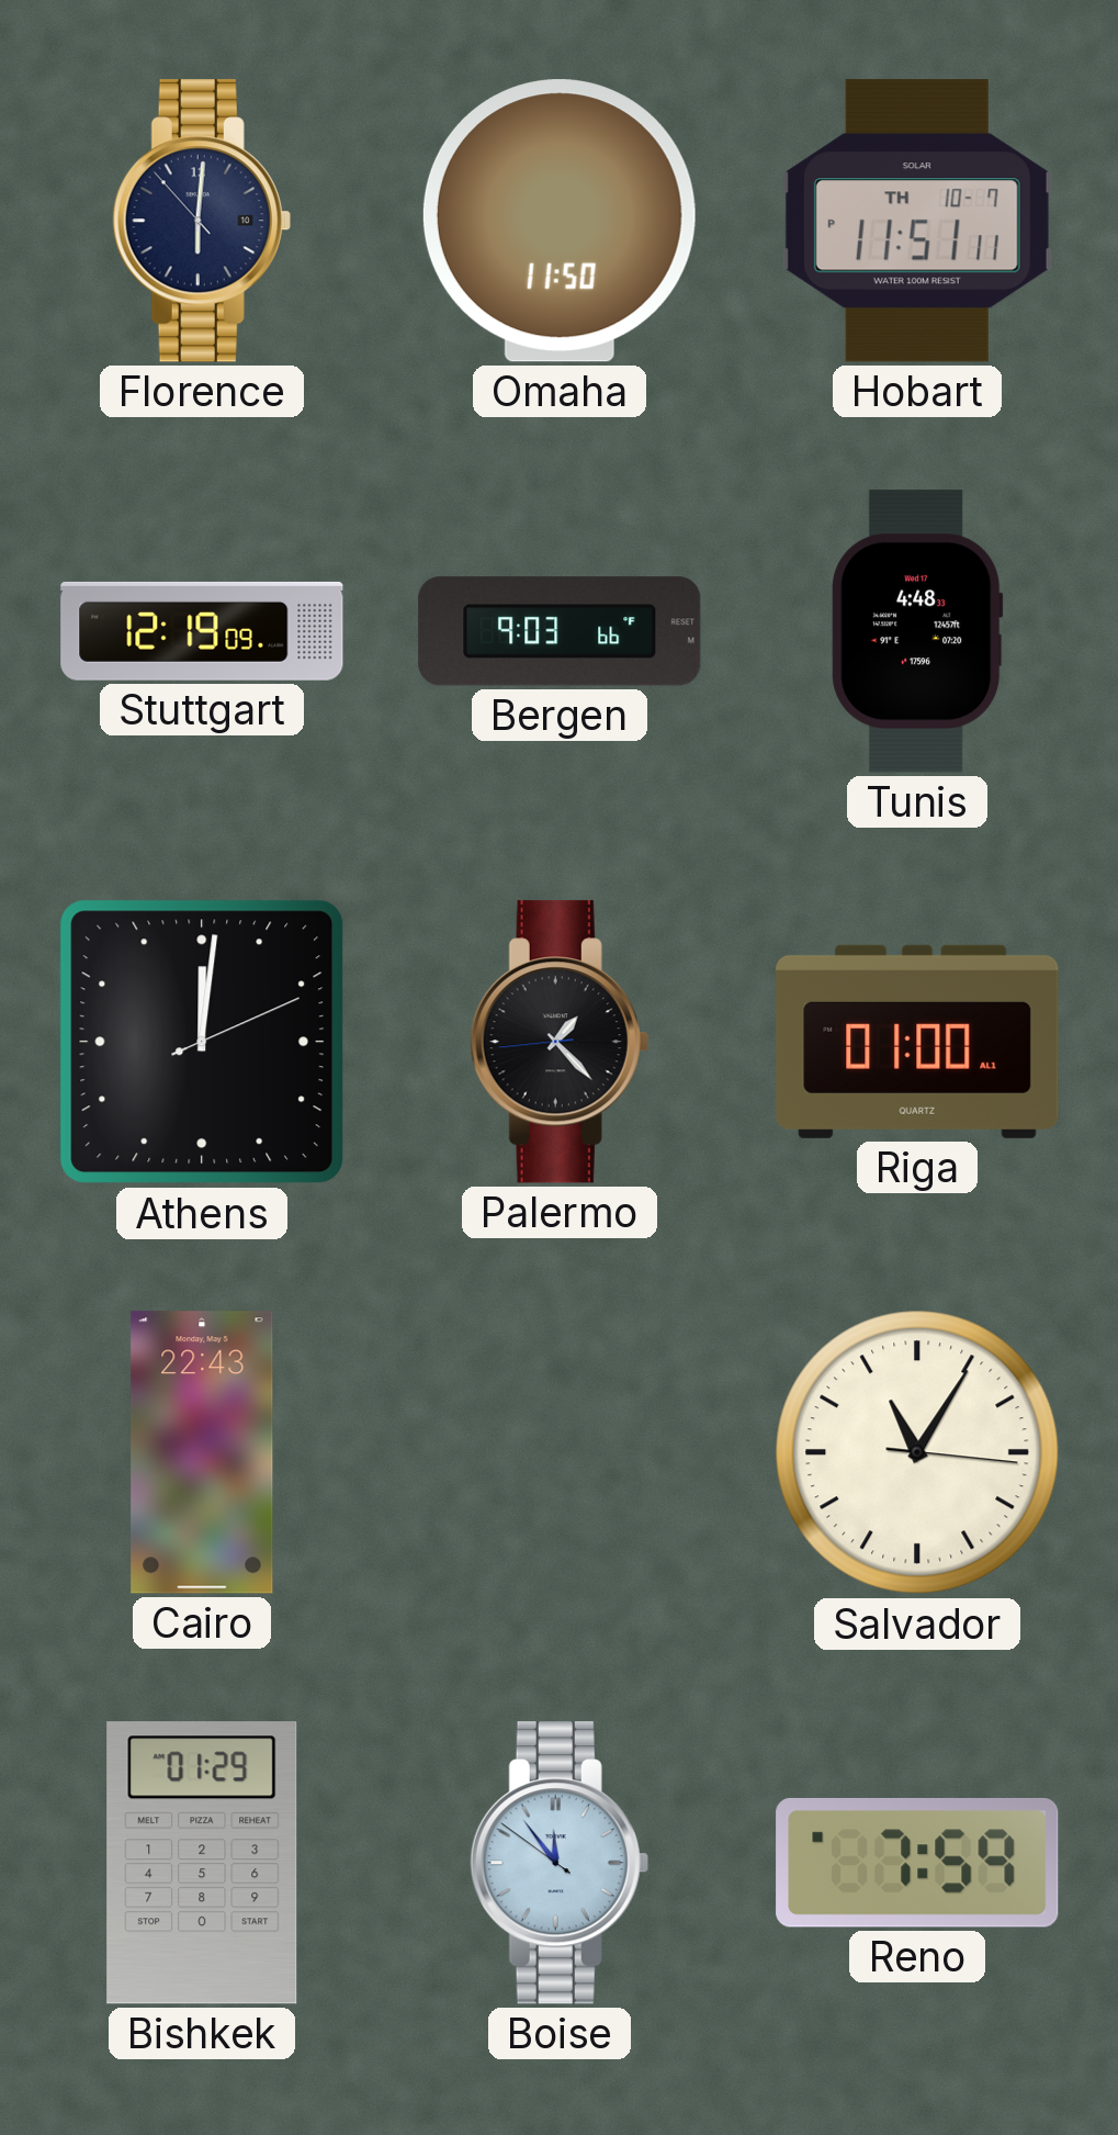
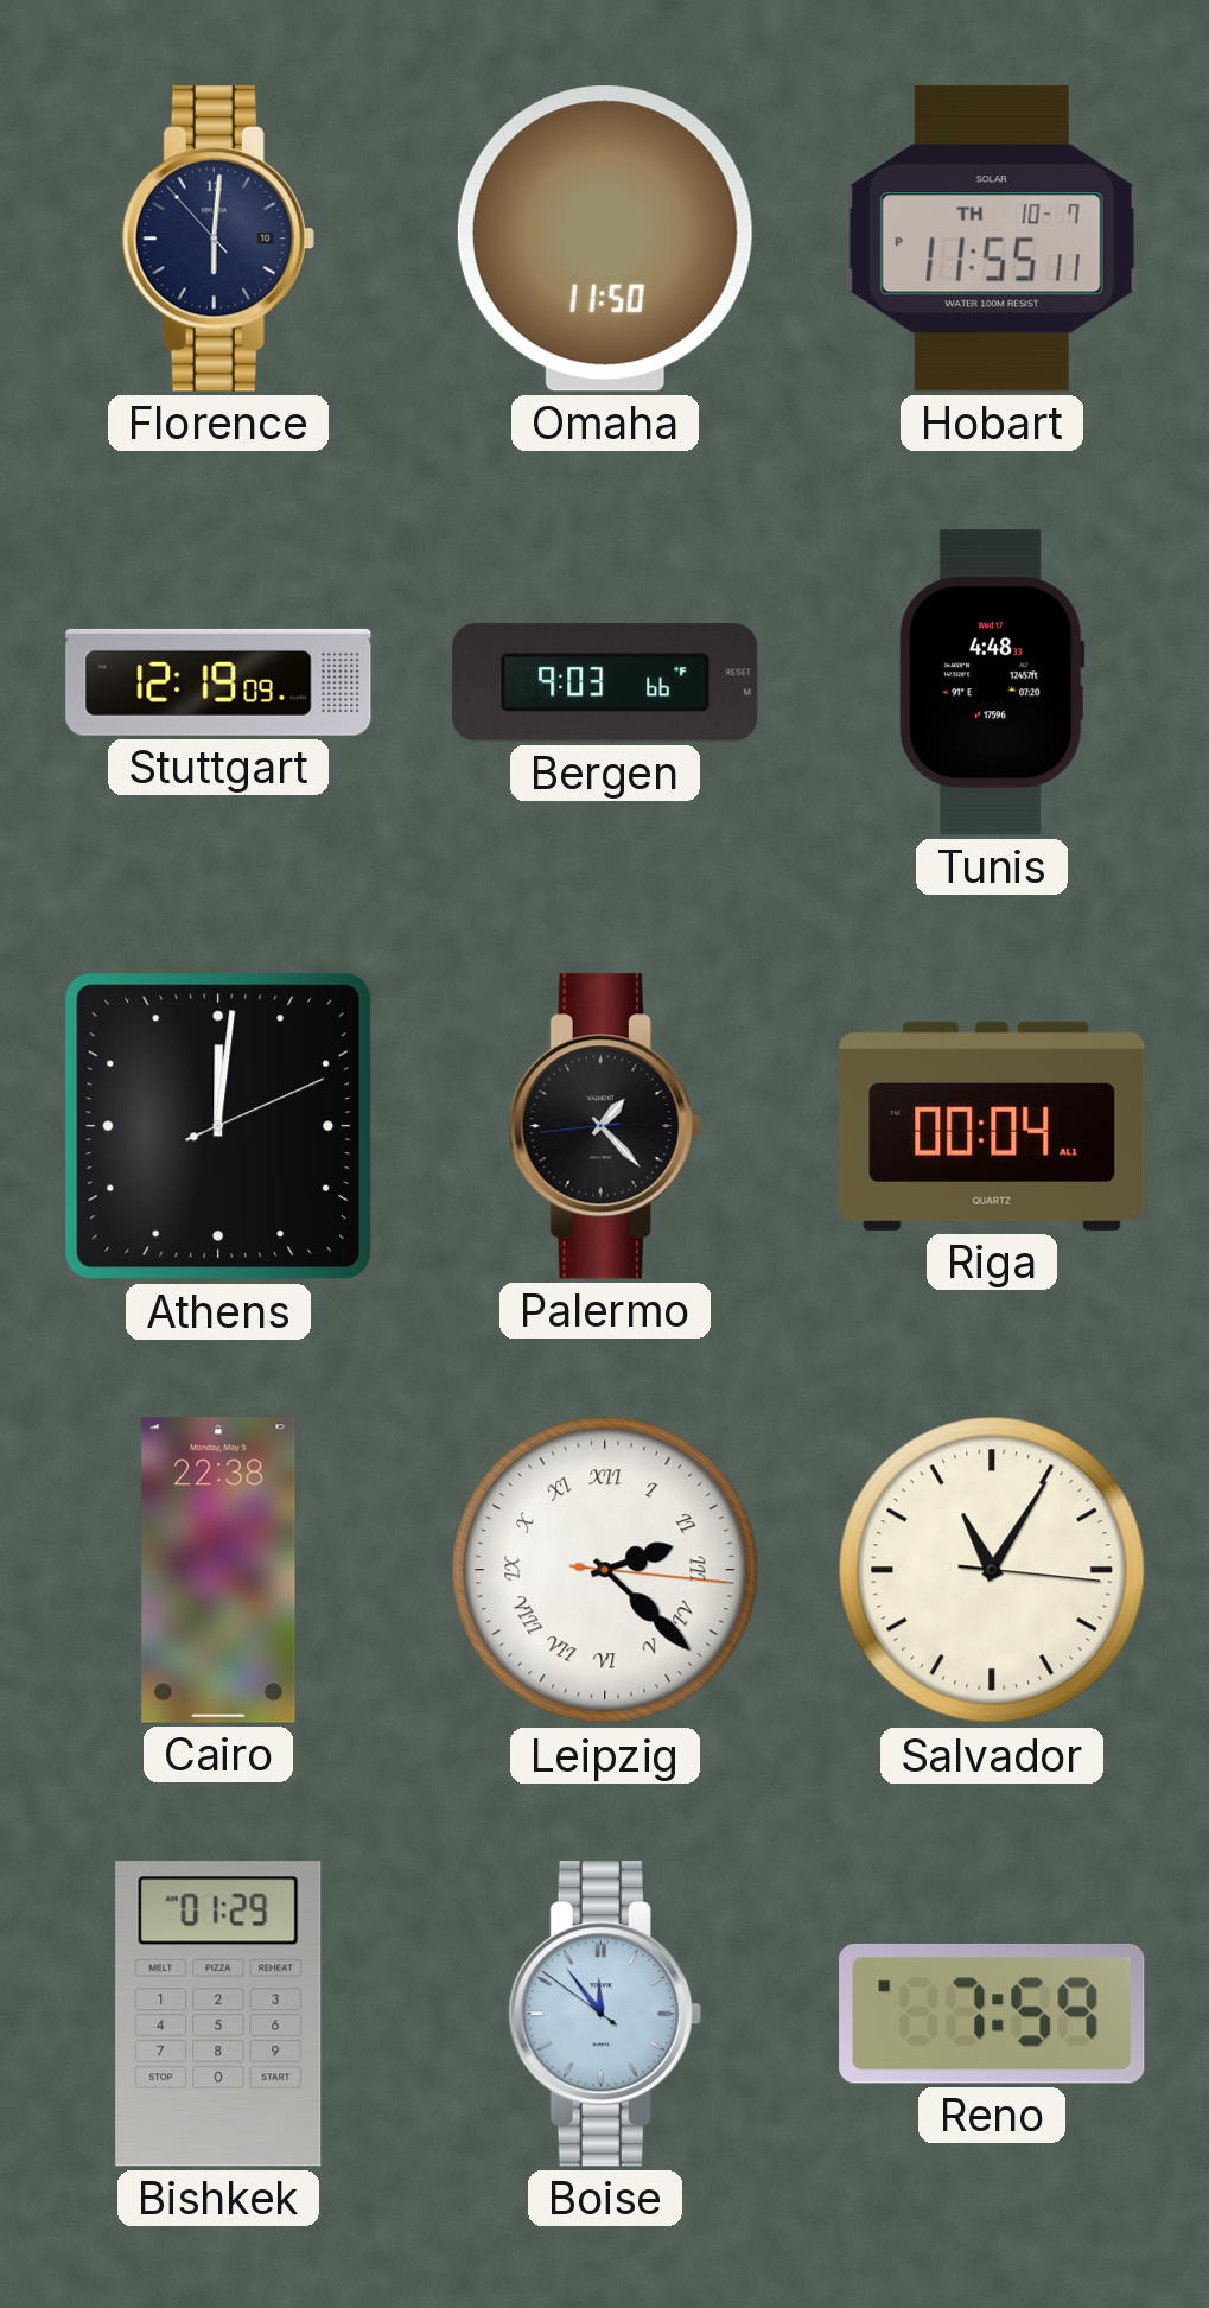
Hobart: 11:51 -> 11:55
Riga: 01:00 -> 00:04
Cairo: 22:43 -> 22:38
Leipzig: none -> 2:22
